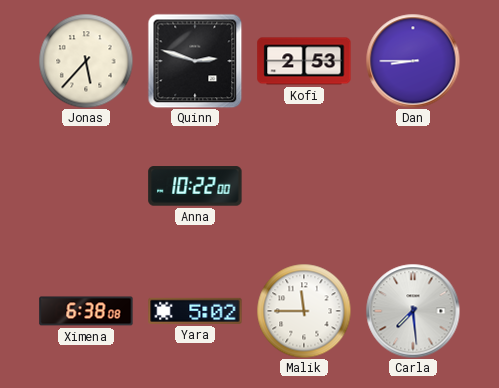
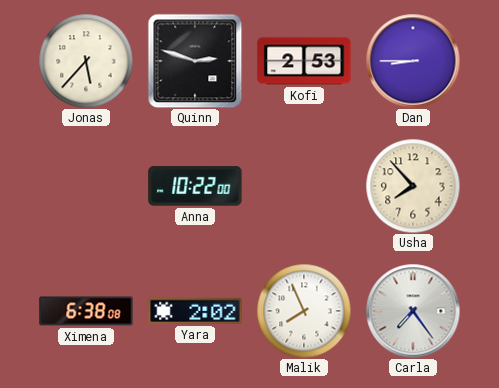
Usha: none -> 7:53
Yara: 5:02 -> 2:02
Malik: 11:45 -> 7:56
Carla: 7:29 -> 7:24
